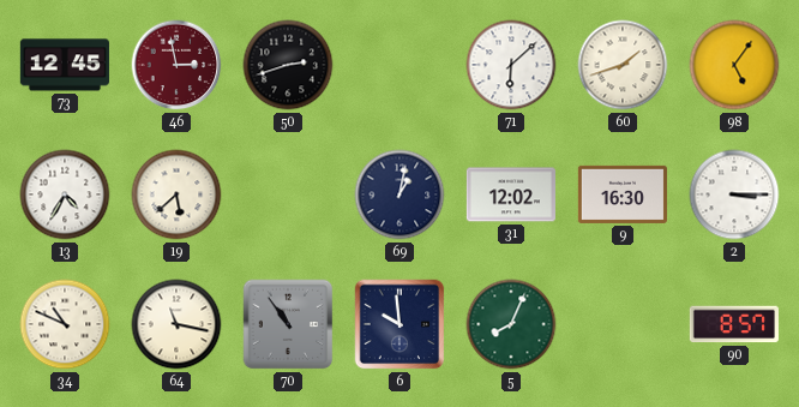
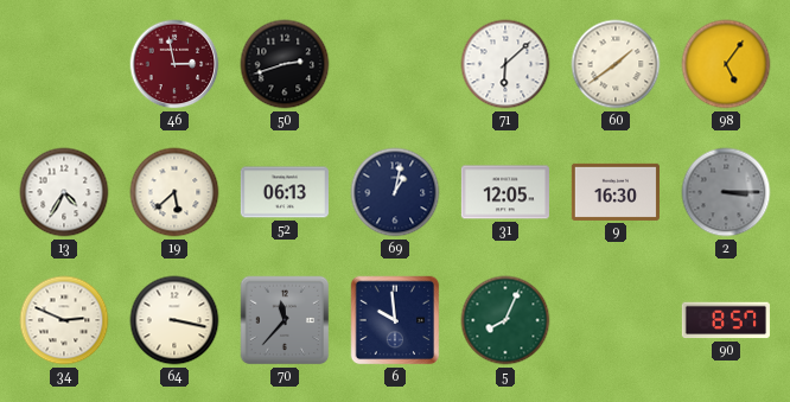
73: 12:45 -> none
60: 1:42 -> 1:39
52: none -> 06:13
31: 12:02 -> 12:05
2 dial: white -> grey
34: 10:49 -> 2:49
64: 11:17 -> 3:17
70: 10:54 -> 11:37
